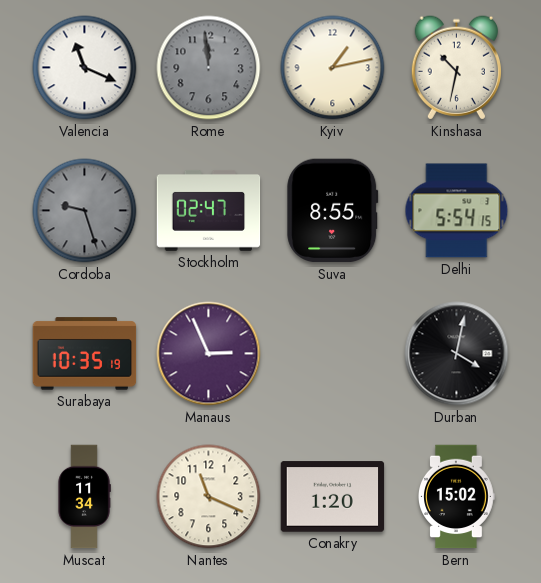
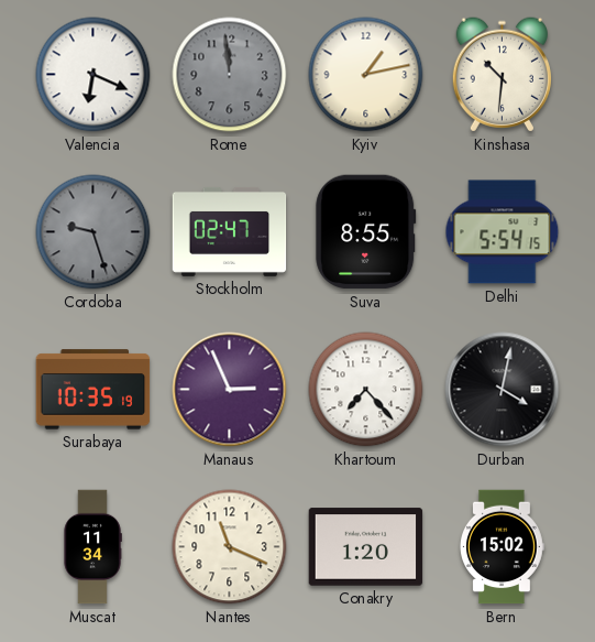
Valencia: 11:19 -> 6:19
Kinshasa: 10:32 -> 10:31
Khartoum: none -> 7:23
